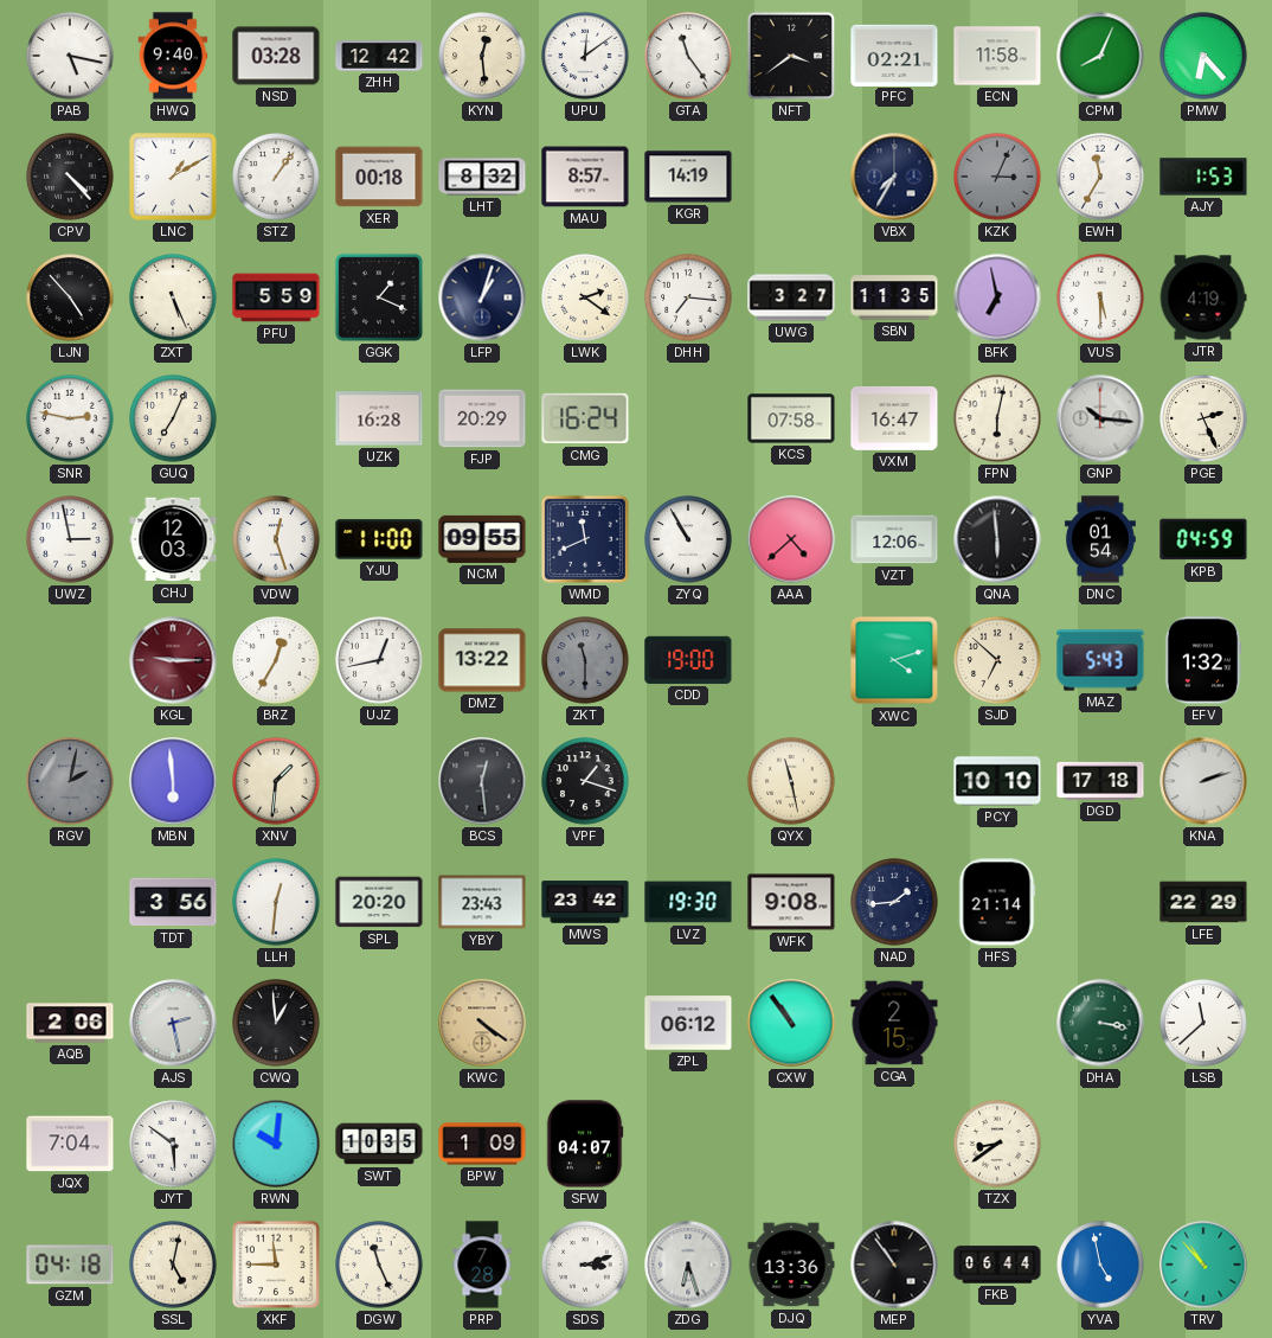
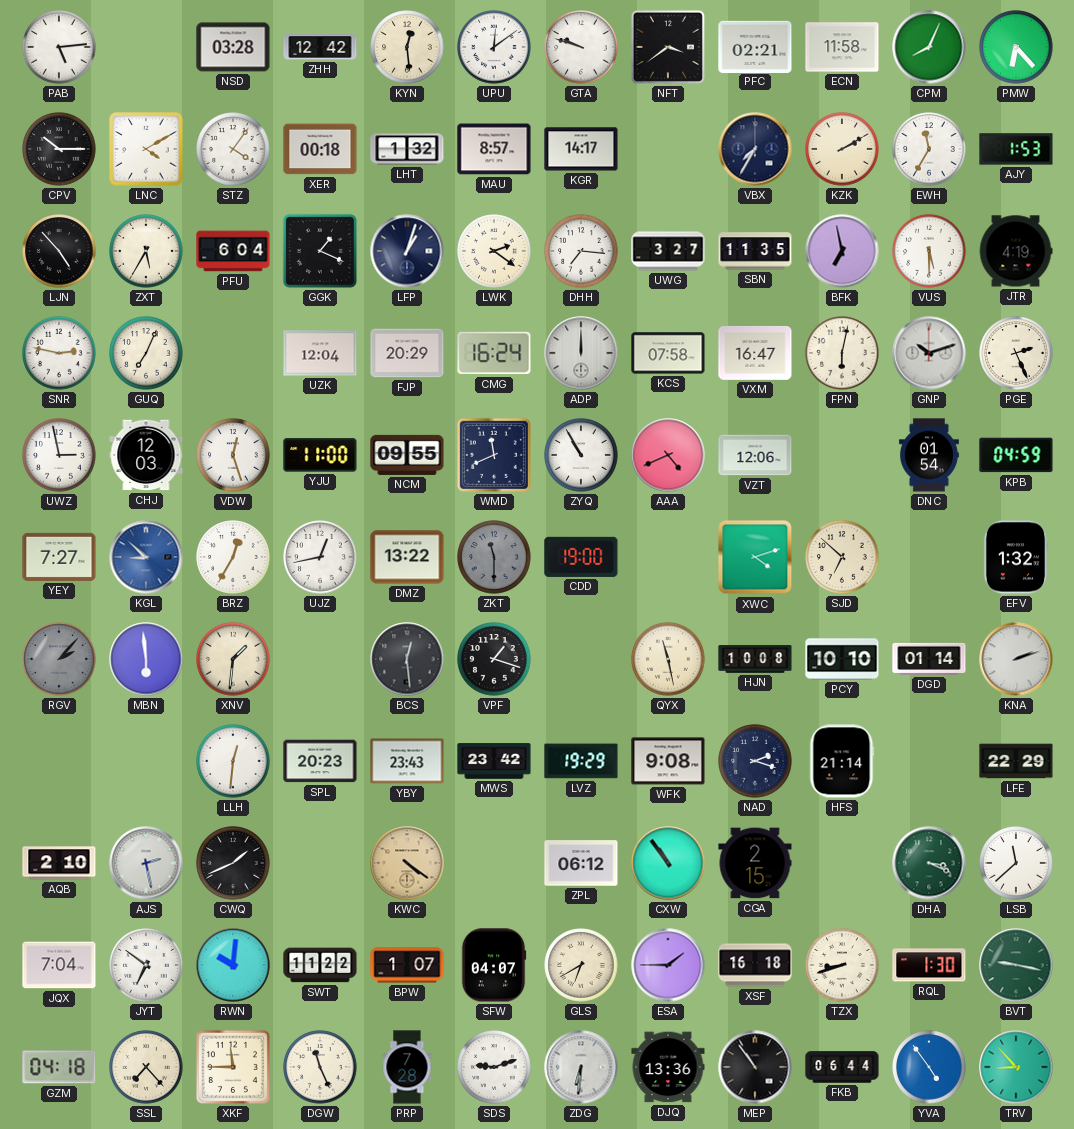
PAB: 5:17 -> 5:14
HWQ: 9:40 -> none
GTA: 11:24 -> 9:48
CPV: 4:23 -> 10:15
LNC: 1:10 -> 4:10
STZ: 1:06 -> 4:06
LHT: 8:32 -> 1:32
KGR: 14:19 -> 14:17
KZK: 3:04 -> 2:10
KZK dial: grey -> cream
ZXT: 5:26 -> 5:35
PFU: 5:59 -> 6:04
UZK: 16:28 -> 12:04
ADP: none -> 12:00
GNP: 10:16 -> 10:12
AAA: 4:38 -> 4:41
QNA: 5:59 -> none
YEY: none -> 7:27
KGL: 9:15 -> 8:52
KGL dial: burgundy -> blue
MAZ: 5:43 -> none
RGV: 2:02 -> 2:07
HJN: none -> 10:08
DGD: 17:18 -> 01:14
TDT: 3:56 -> none
SPL: 20:20 -> 20:23
LVZ: 19:30 -> 19:29
NAD: 1:44 -> 2:18
AQB: 2:06 -> 2:10
CWQ: 12:59 -> 1:41
DHA: 3:17 -> 3:19
JYT: 5:51 -> 6:51
SWT: 10:35 -> 11:22
BPW: 1:09 -> 1:07
GLS: none -> 6:40
ESA: none -> 1:45
XSF: none -> 16:18
TZX: 8:39 -> 8:42
RQL: none -> 1:30
BVT: none -> 9:17
SSL: 5:02 -> 7:23
SDS: 3:12 -> 9:12
ZDG: 6:27 -> 6:31
YVA: 4:58 -> 4:54
TRV: 10:53 -> 8:53
